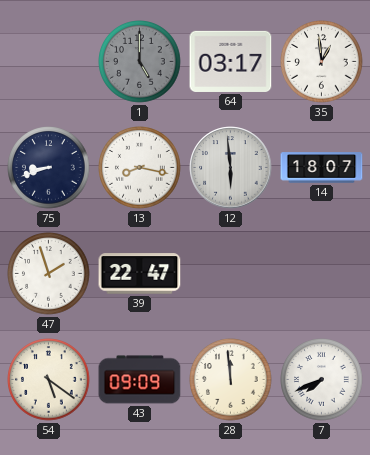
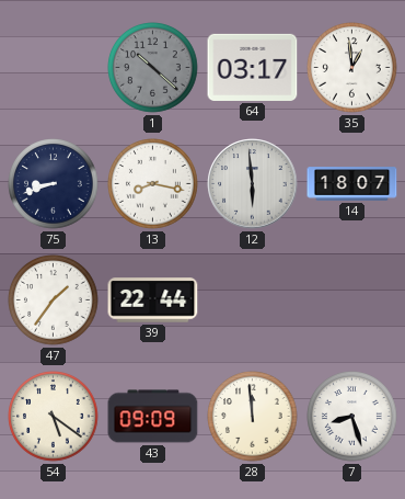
1: 5:00 -> 10:22
47: 1:57 -> 1:36
39: 22:47 -> 22:44
7: 7:41 -> 8:27
